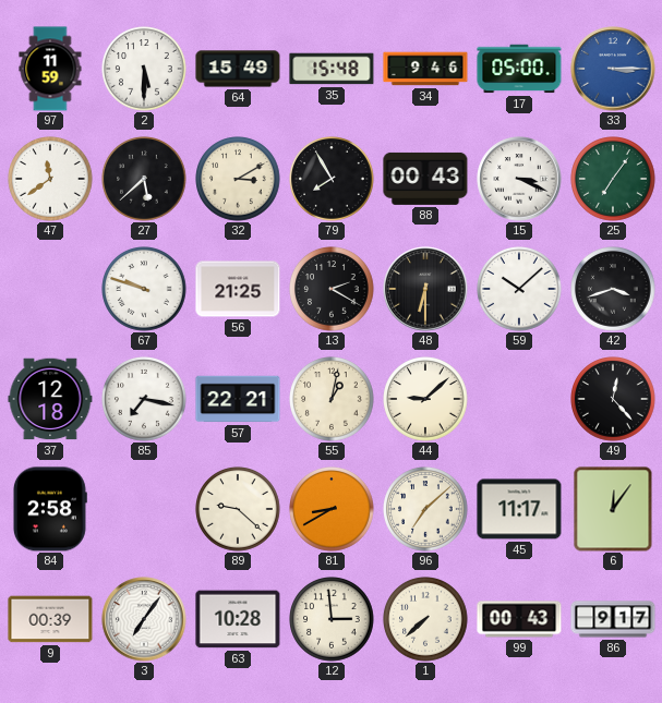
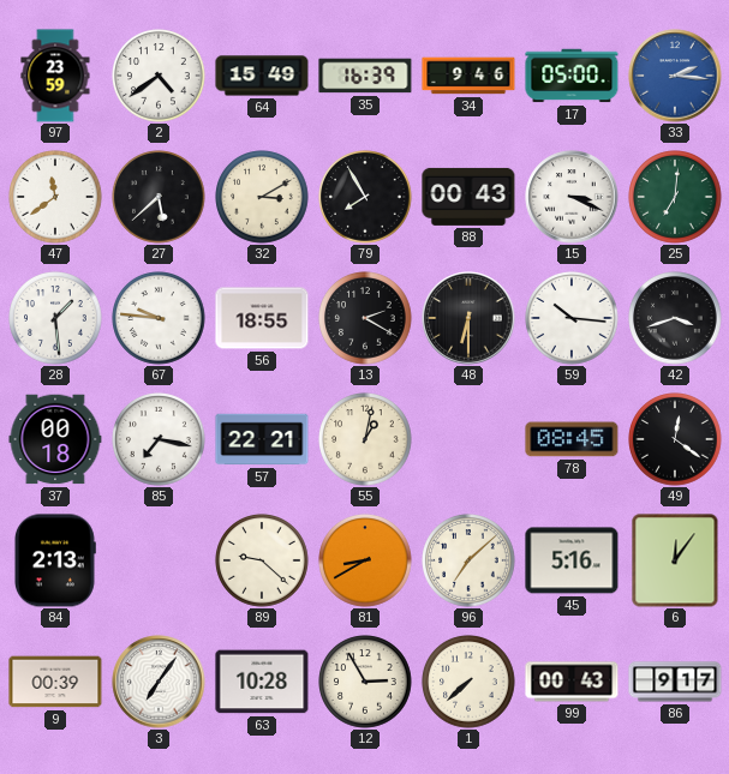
97: 11:59 -> 23:59
2: 5:30 -> 4:39
35: 15:48 -> 16:39
33: 3:15 -> 2:16
25: 7:06 -> 7:01
28: none -> 1:29
67: 9:48 -> 9:46
56: 21:25 -> 18:55
59: 10:08 -> 10:16
37: 12:18 -> 00:18
44: 9:08 -> none
78: none -> 08:45
49: 12:23 -> 12:21
84: 2:58 -> 2:13
45: 11:17 -> 5:16
12: 2:59 -> 2:55
